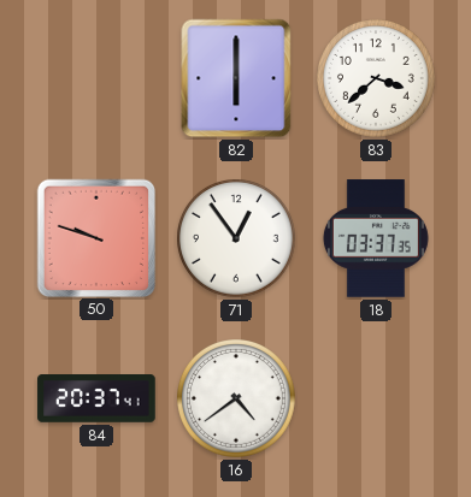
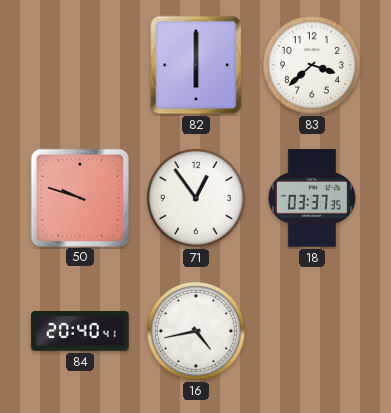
84: 20:37 -> 20:40
16: 4:39 -> 4:43
